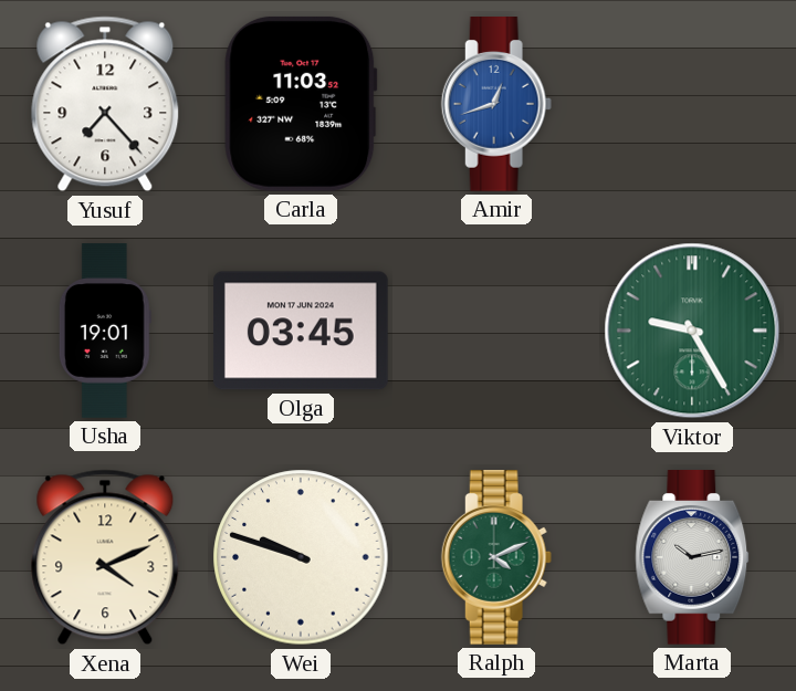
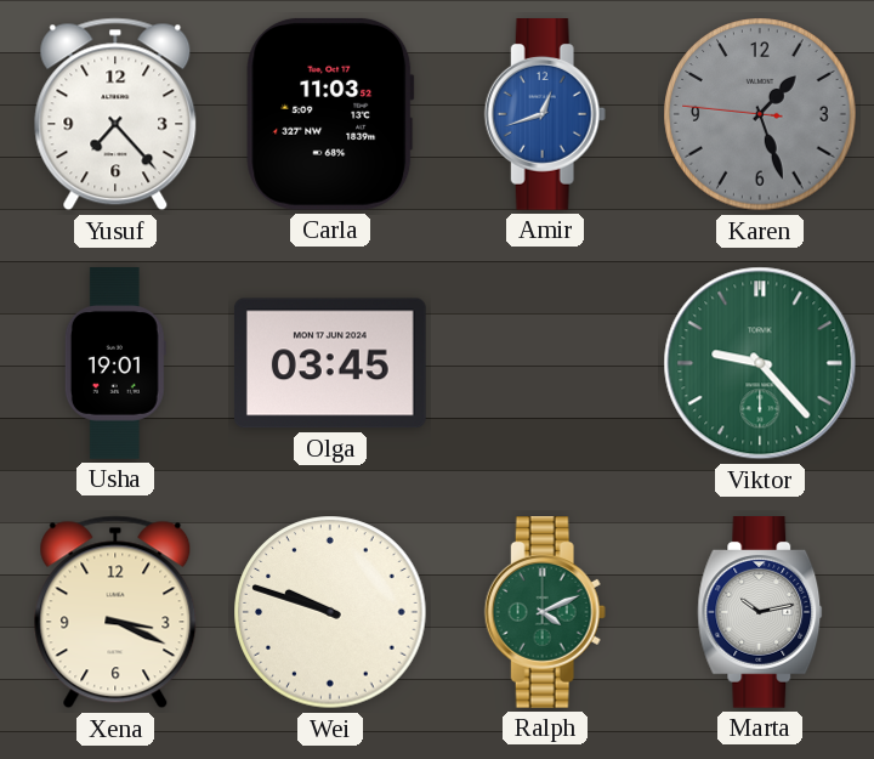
Karen: none -> 1:26
Viktor: 9:25 -> 9:23
Xena: 4:11 -> 3:19
